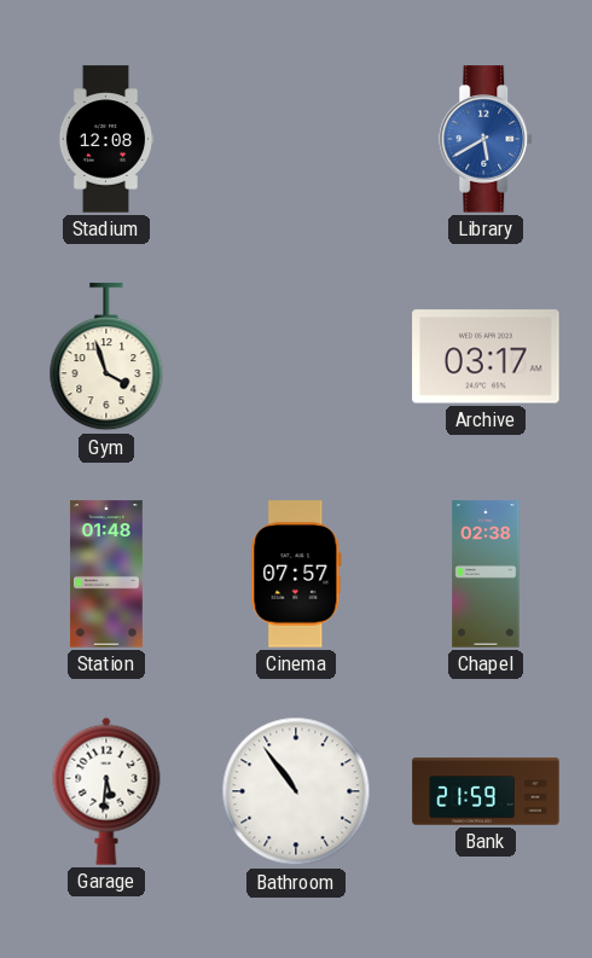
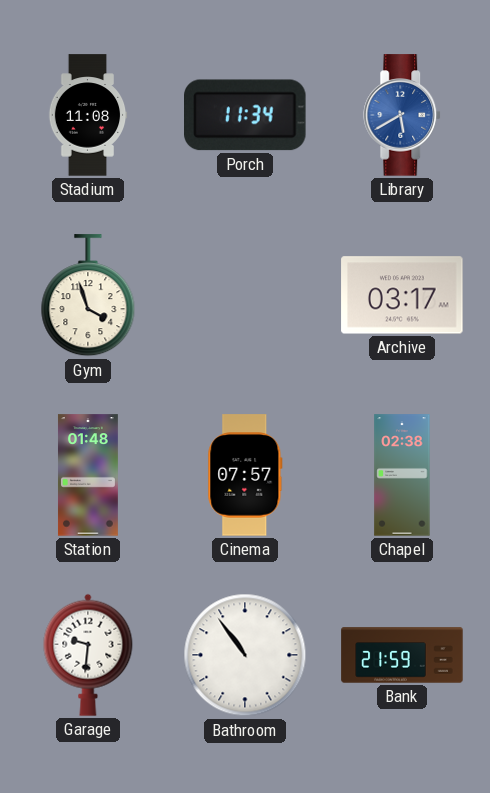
Stadium: 12:08 -> 11:08
Porch: none -> 11:34
Garage: 5:31 -> 9:31
